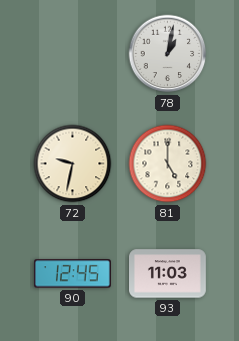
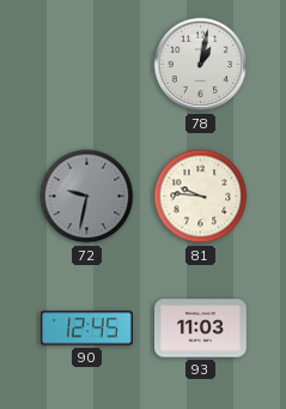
72 dial: cream -> grey
81: 5:00 -> 9:46
